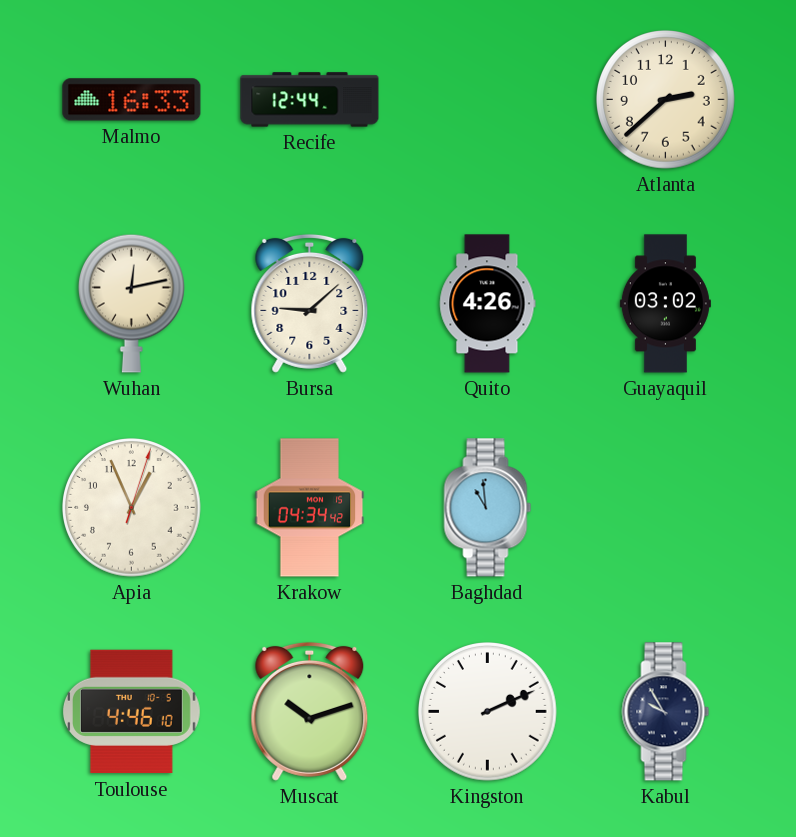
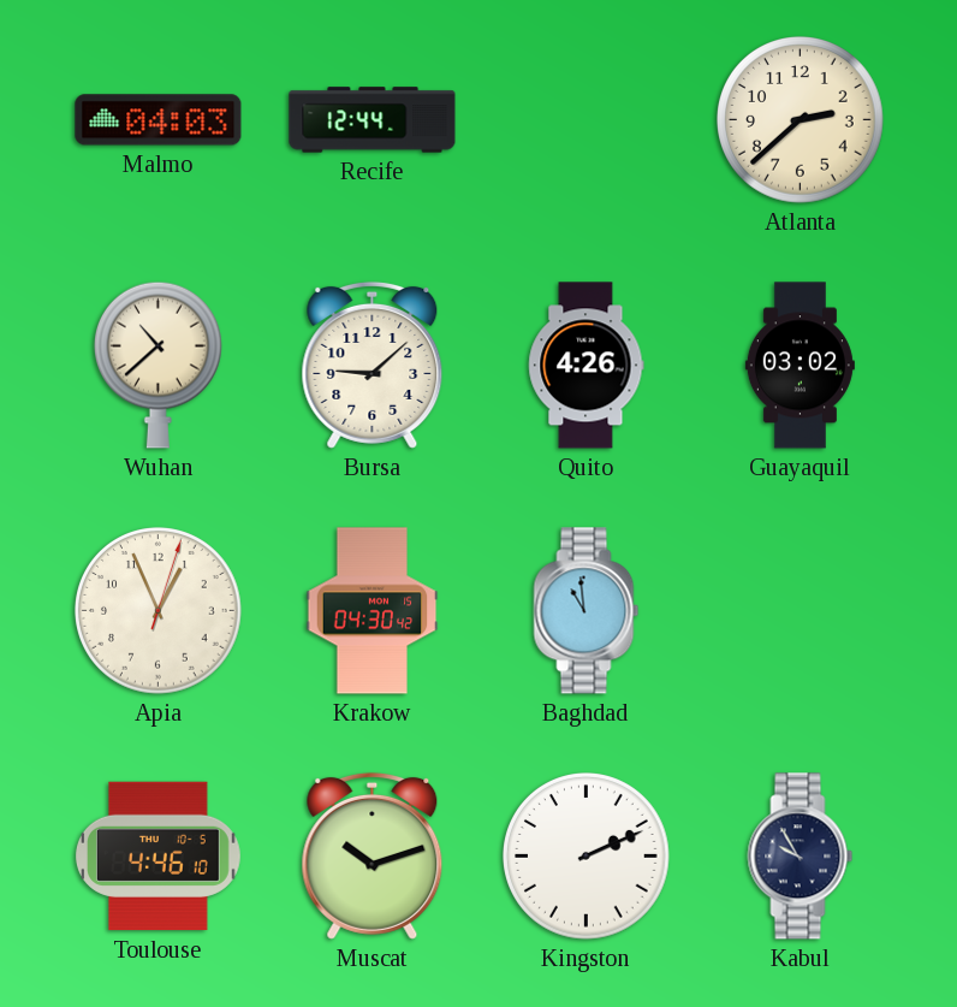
Malmo: 16:33 -> 04:03
Wuhan: 12:13 -> 10:38
Krakow: 04:34 -> 04:30
